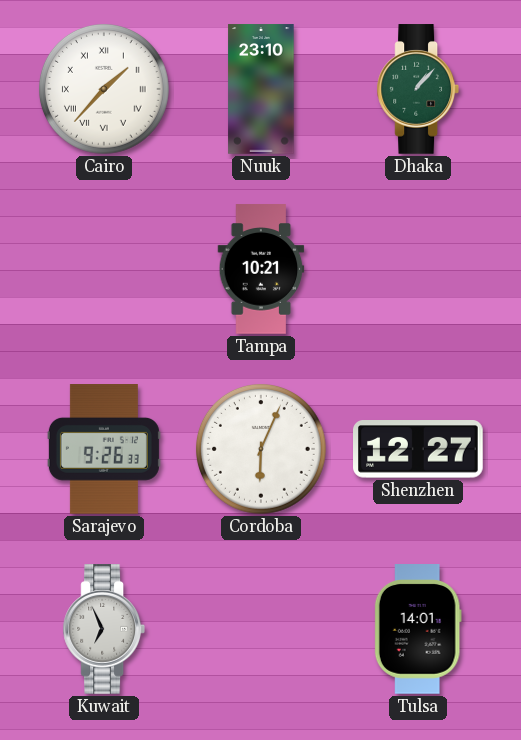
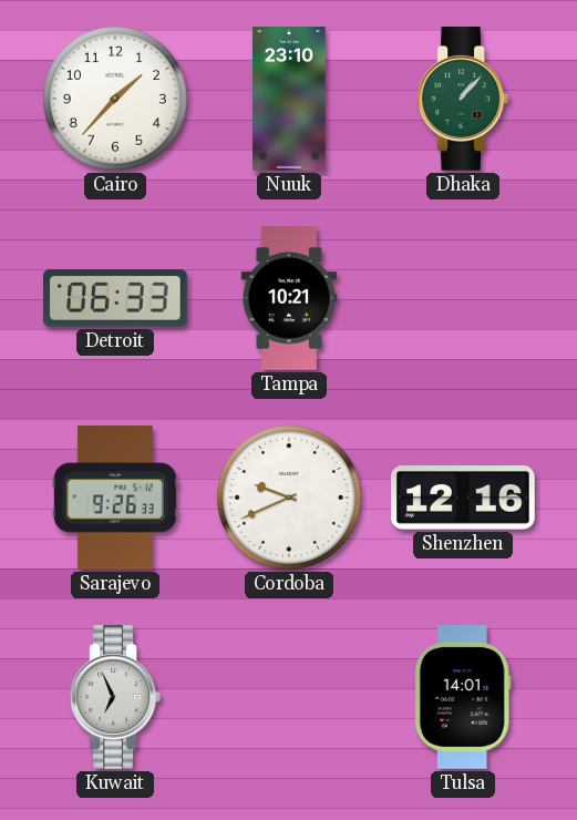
Cairo numerals: Roman -> Arabic
Detroit: none -> 06:33
Cordoba: 6:04 -> 9:41
Shenzhen: 12:27 -> 12:16
